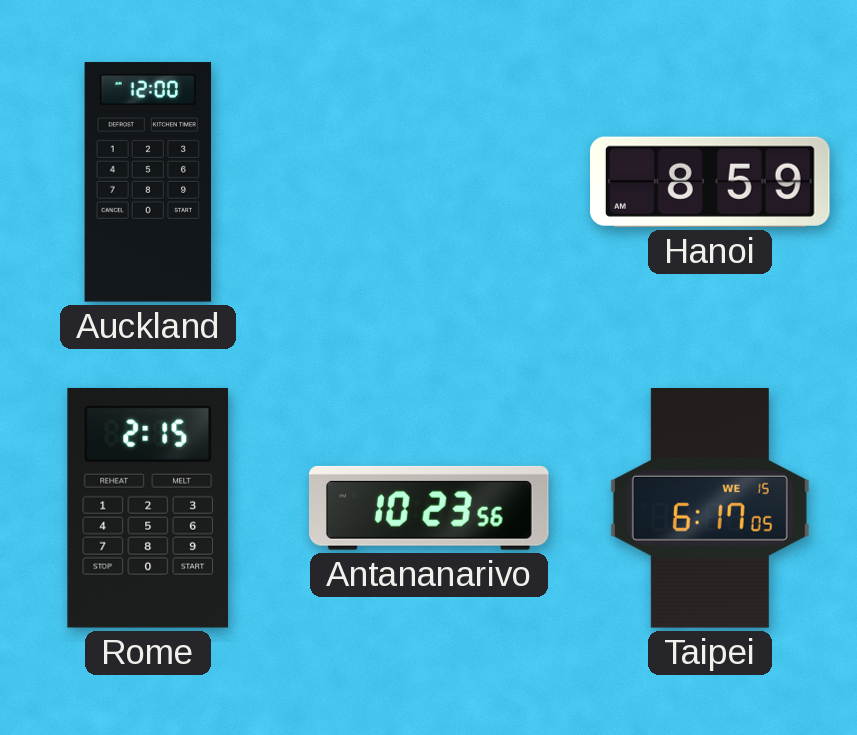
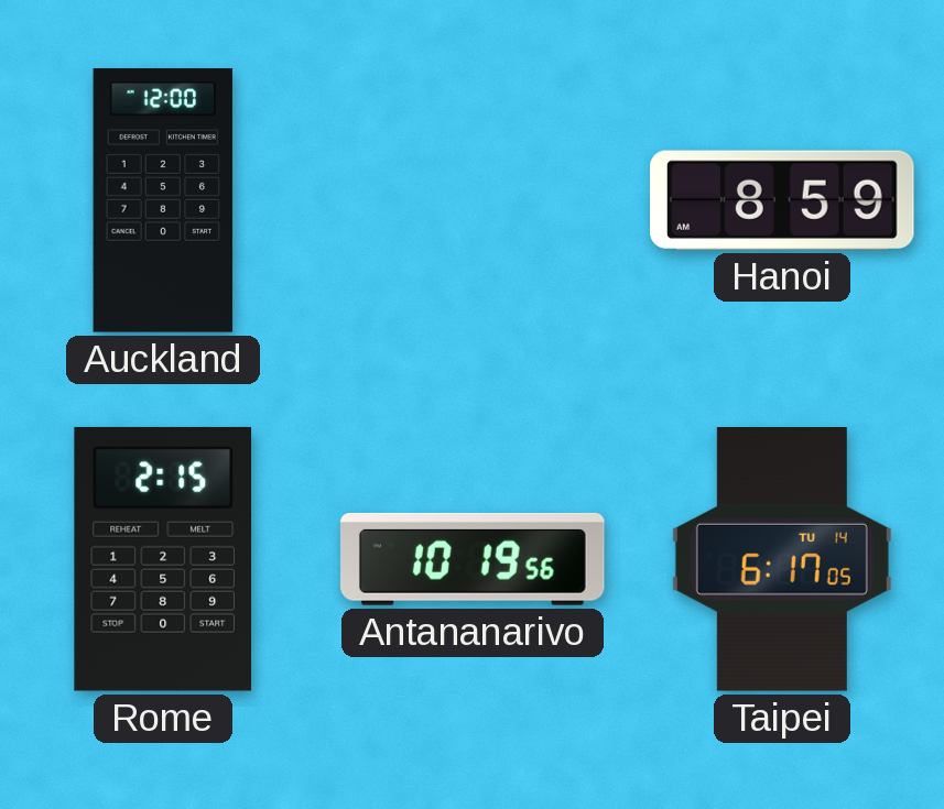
Antananarivo: 10:23 -> 10:19
Taipei date: WE 15 -> TU 14
